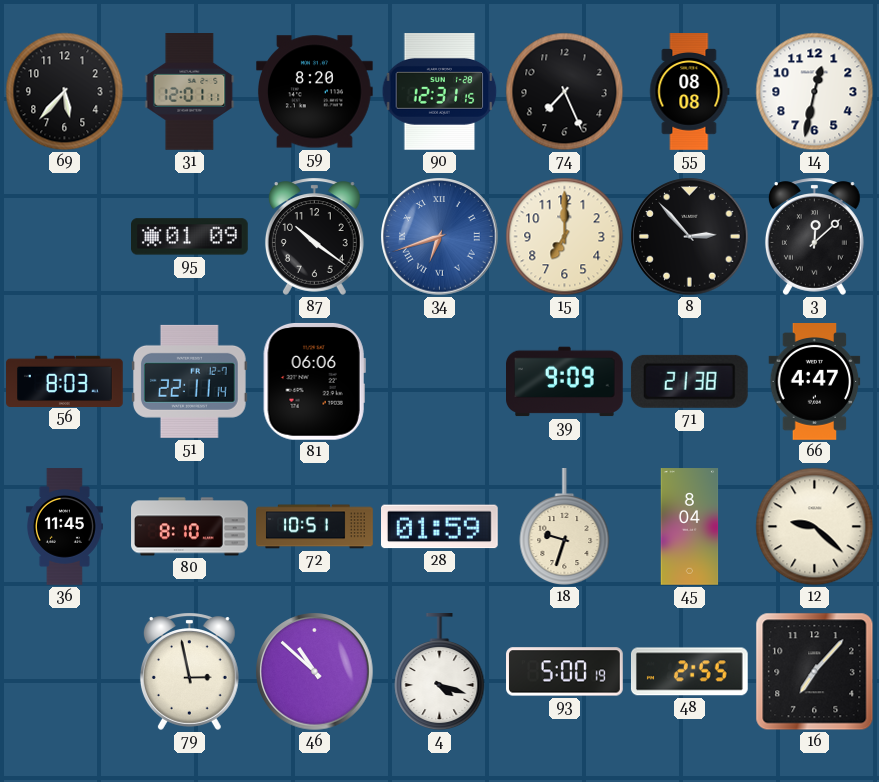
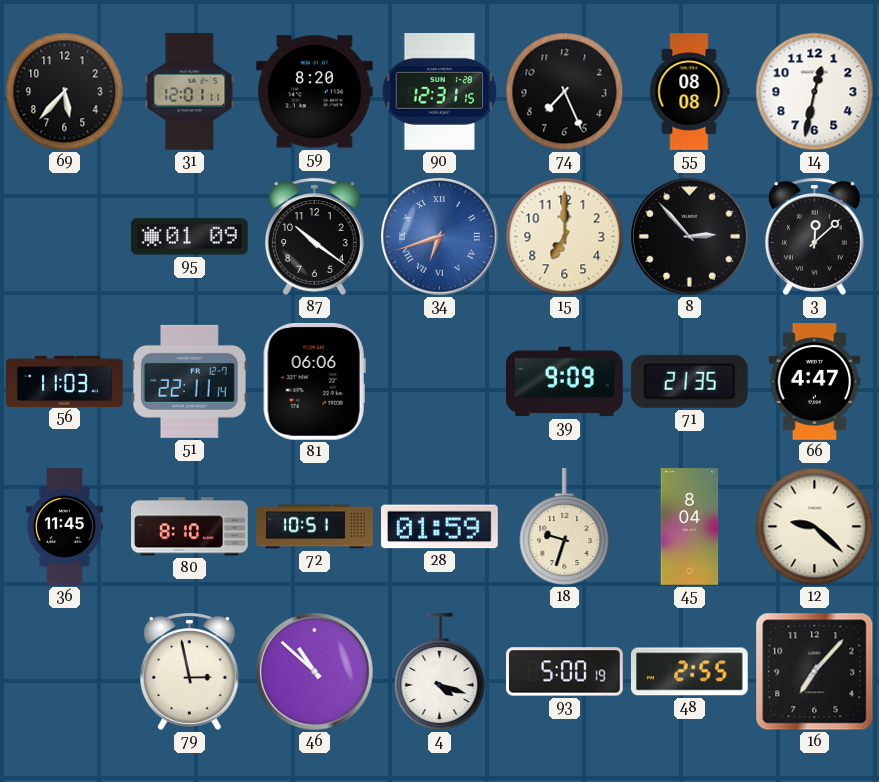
56: 8:03 -> 11:03
71: 21:38 -> 21:35
